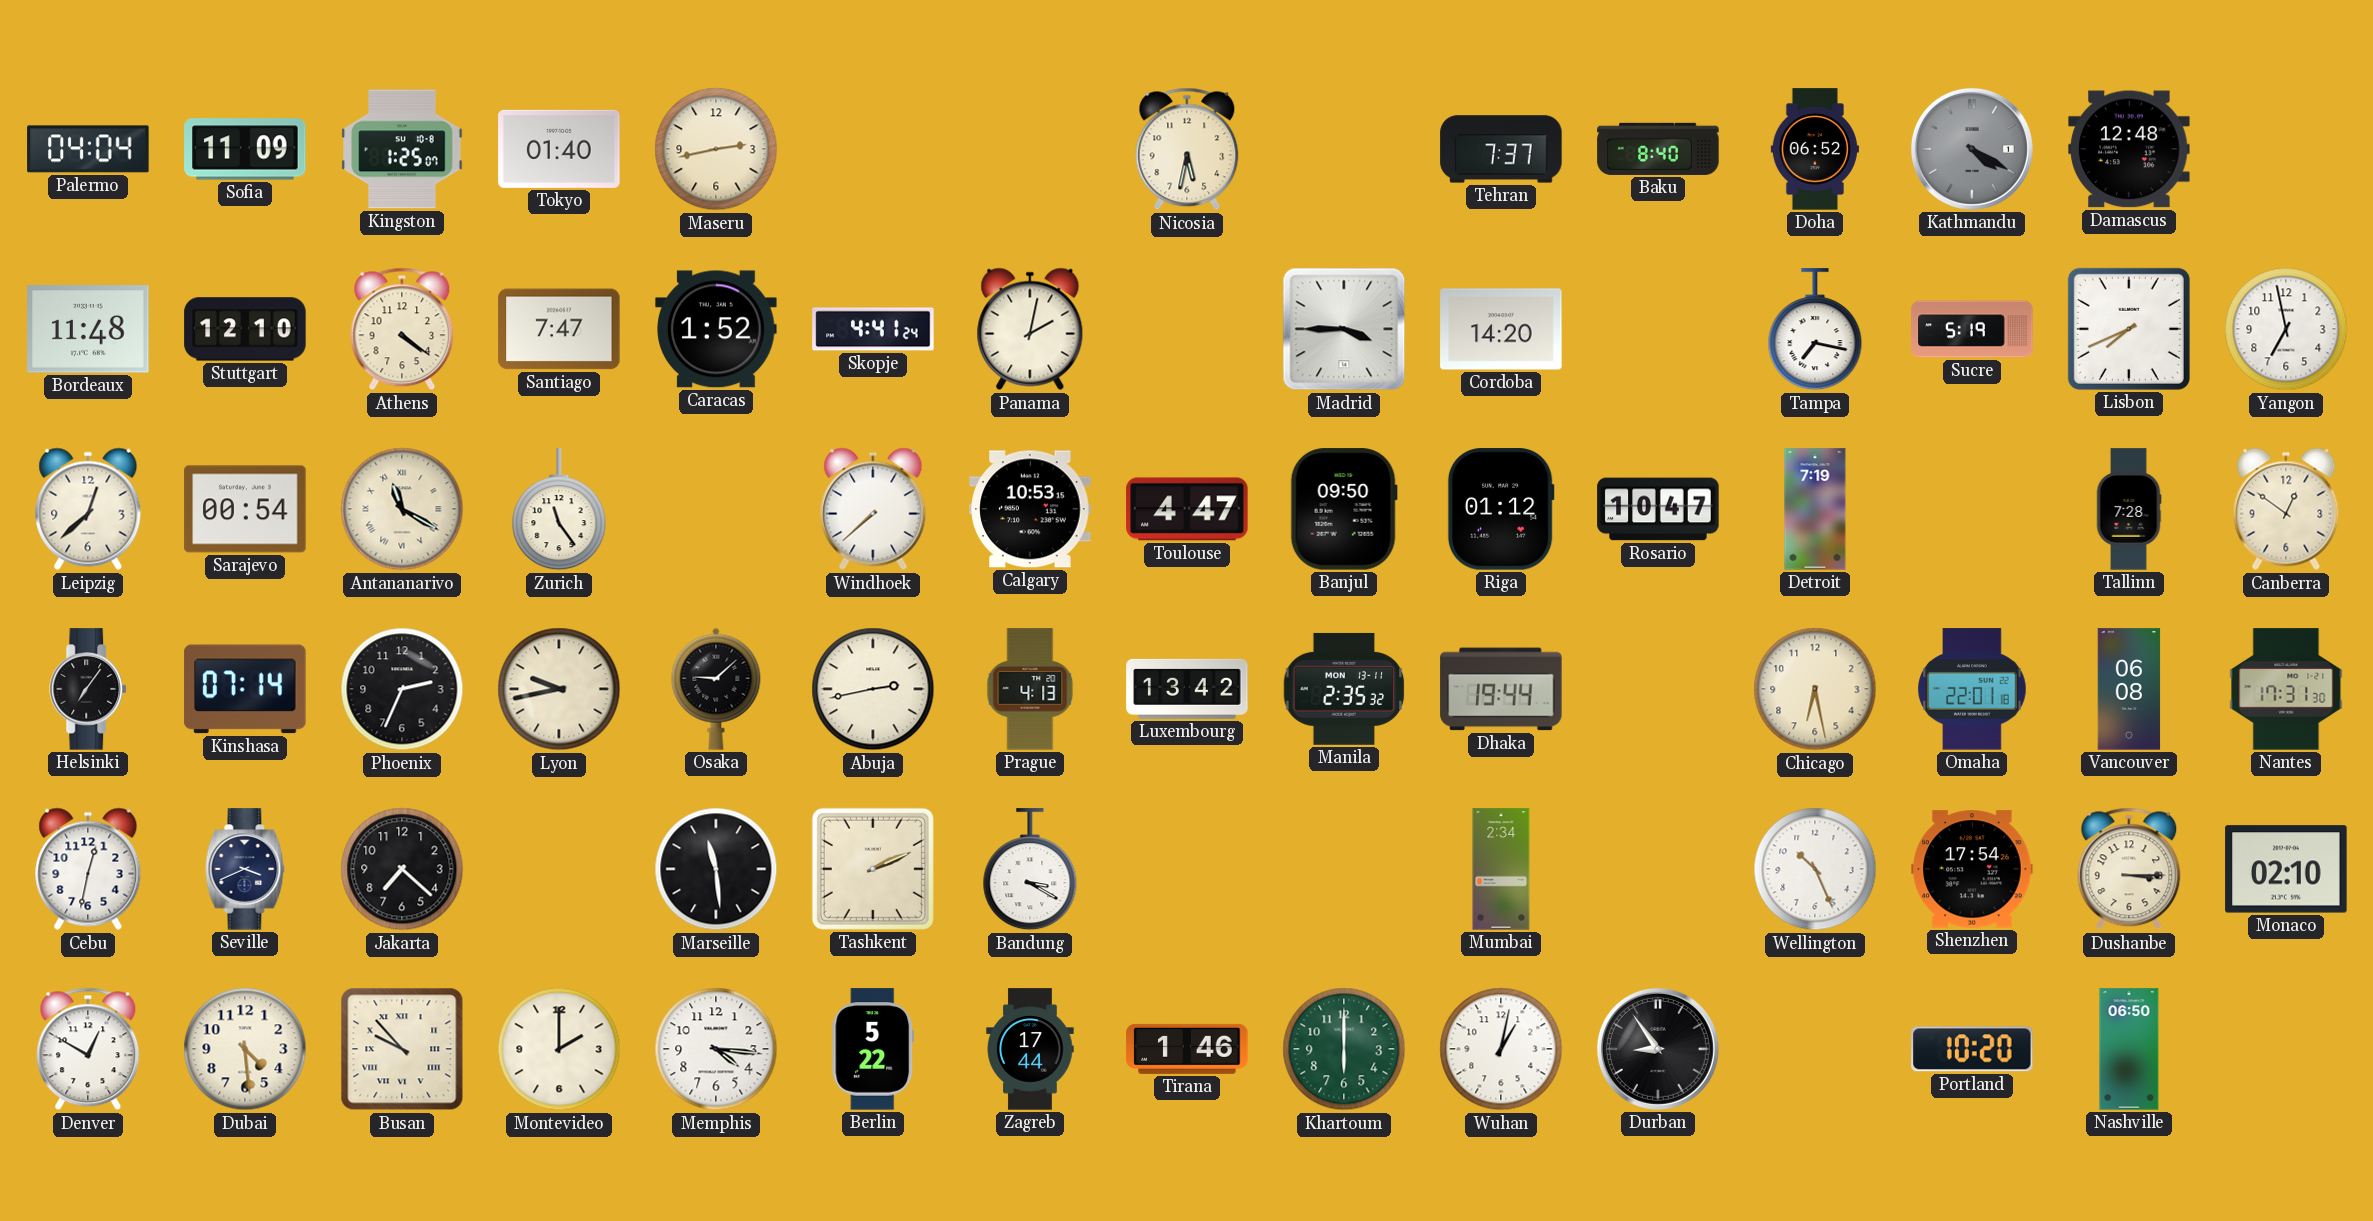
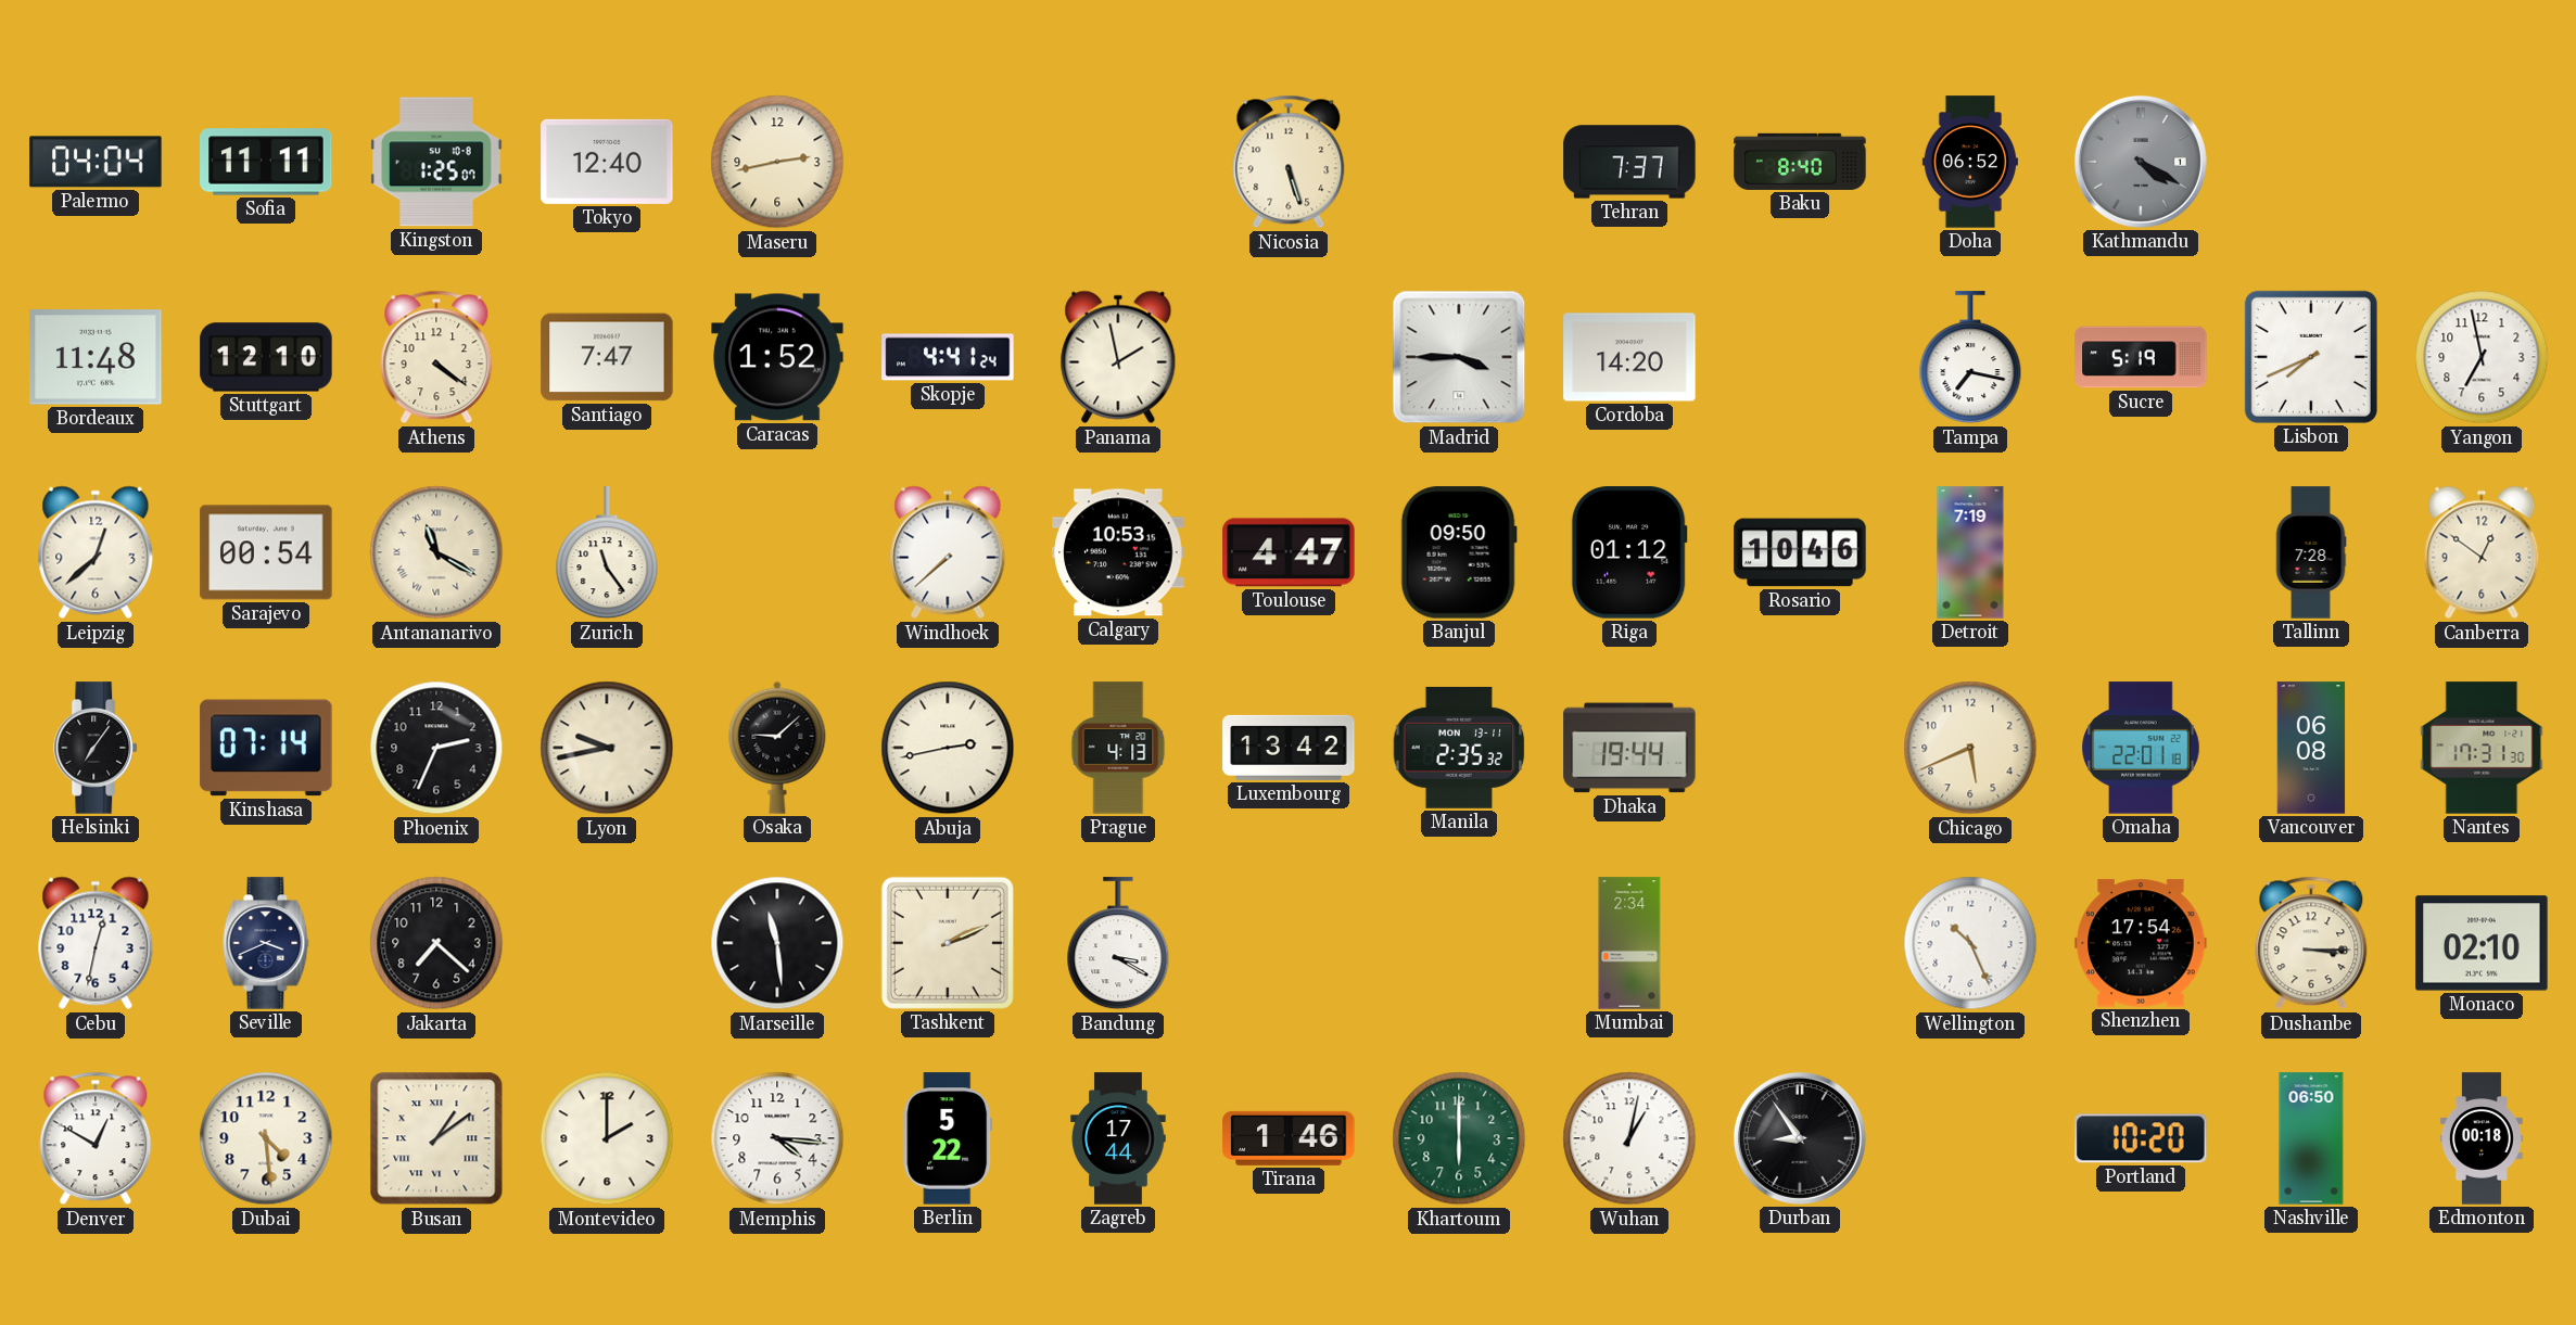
Sofia: 11:09 -> 11:11
Tokyo: 01:40 -> 12:40
Nicosia: 5:32 -> 5:27
Damascus: 12:48 -> none
Panama: 2:02 -> 1:58
Rosario: 10:47 -> 10:46
Chicago: 6:28 -> 5:41
Busan: 9:53 -> 1:09
Edmonton: none -> 00:18
